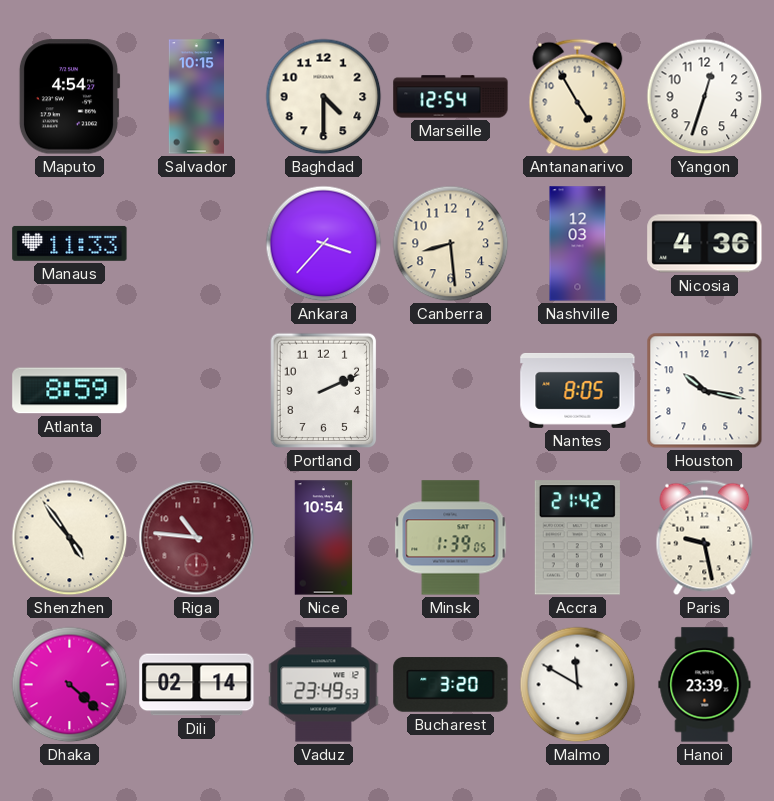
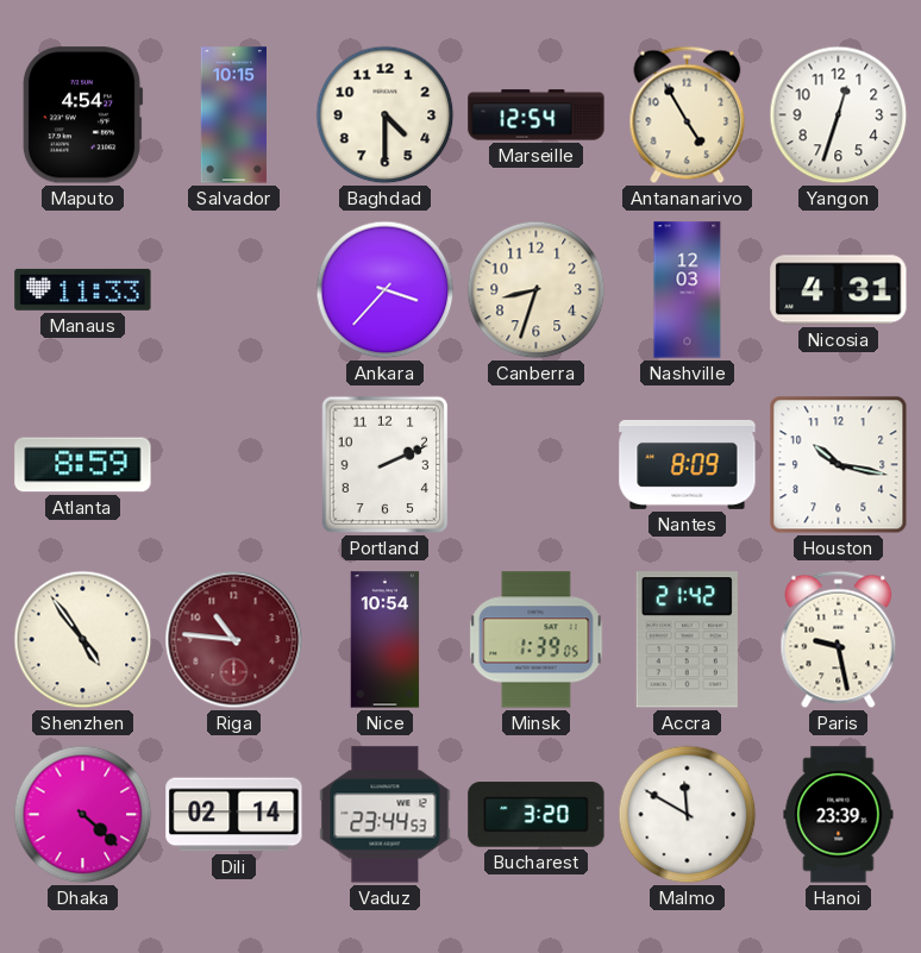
Canberra: 8:29 -> 8:33
Nicosia: 4:36 -> 4:31
Nantes: 8:05 -> 8:09
Vaduz: 23:49 -> 23:44
